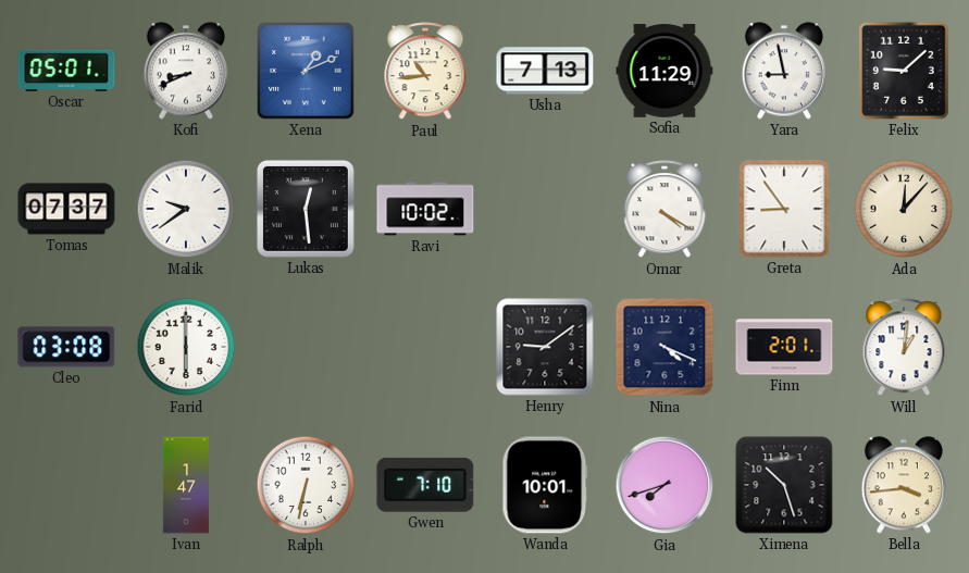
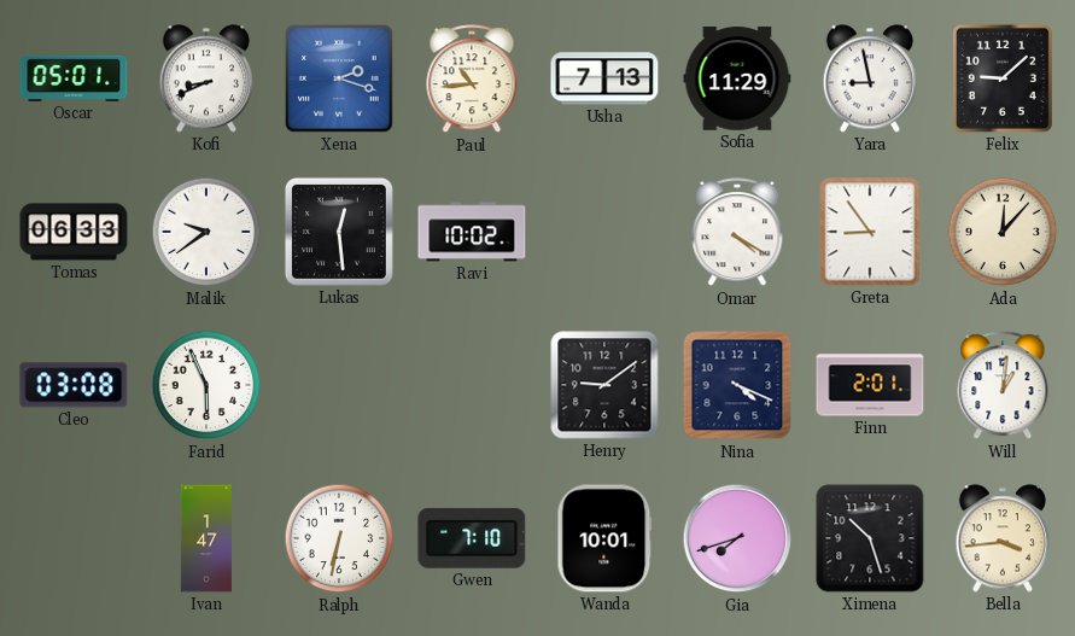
Xena: 1:11 -> 2:18
Tomas: 07:37 -> 06:33
Farid: 6:00 -> 5:56
